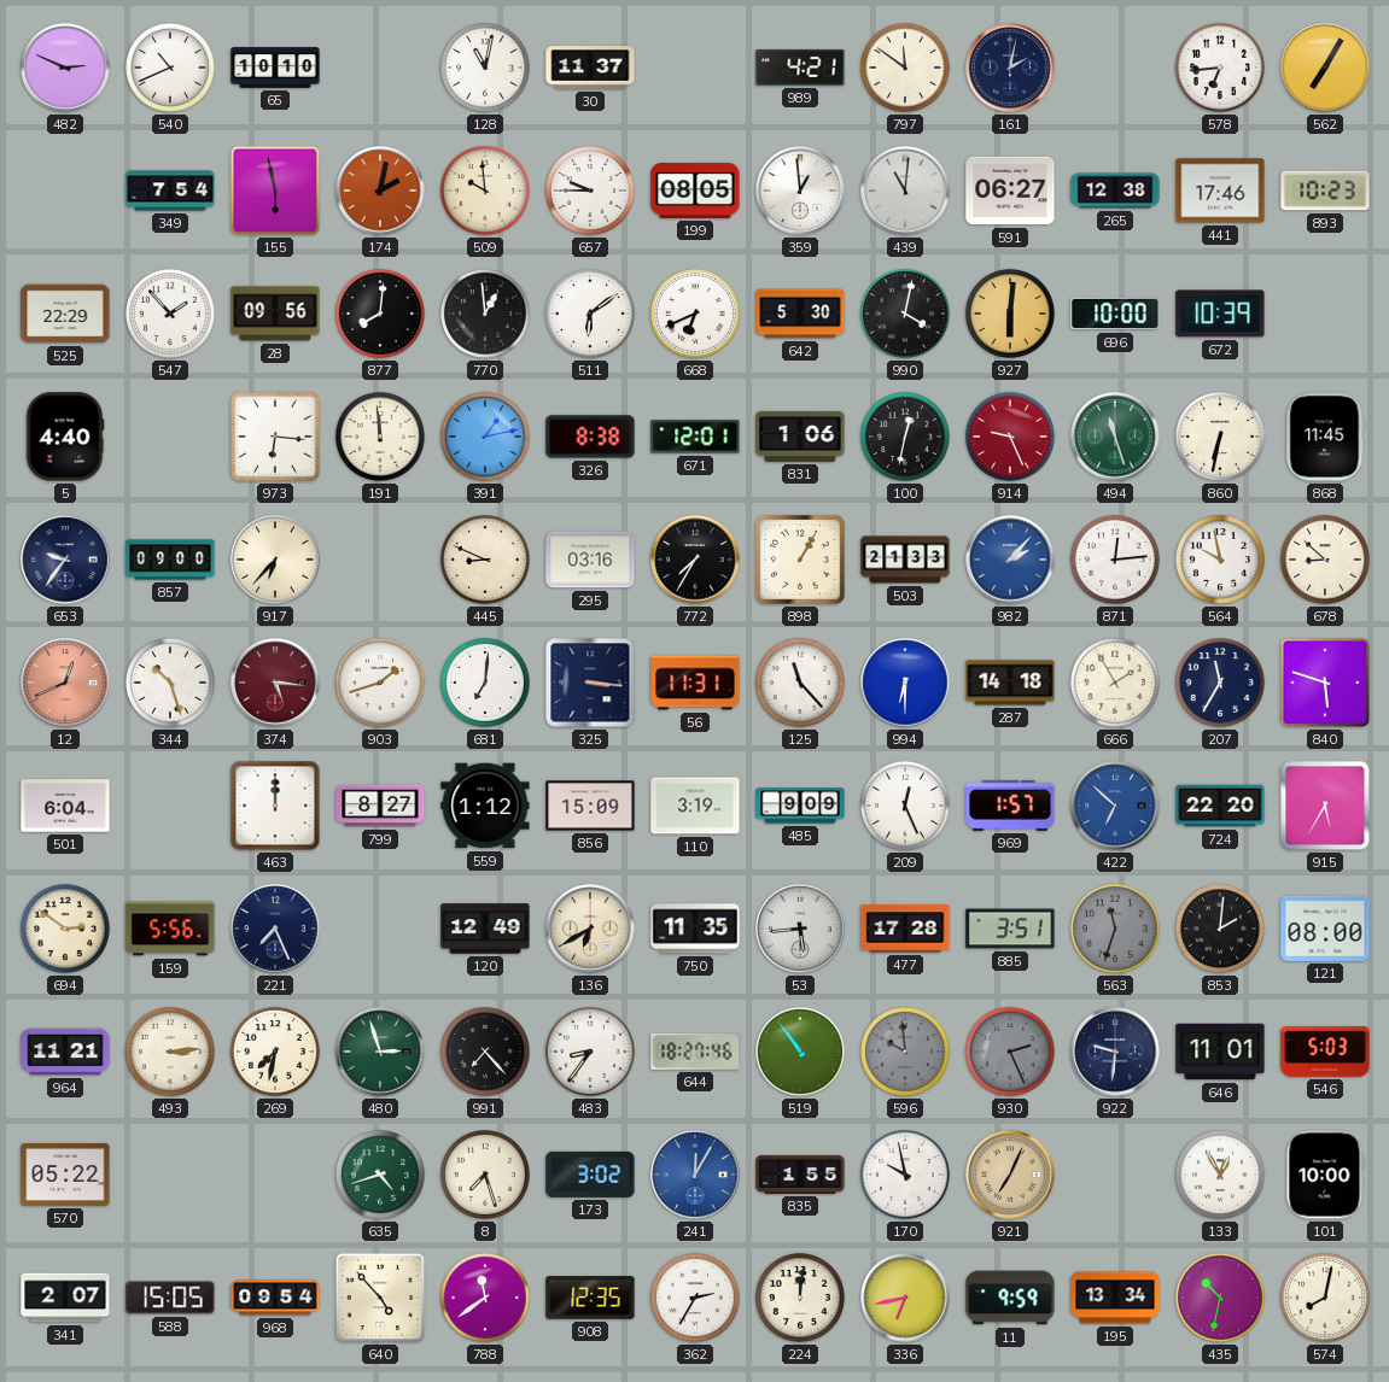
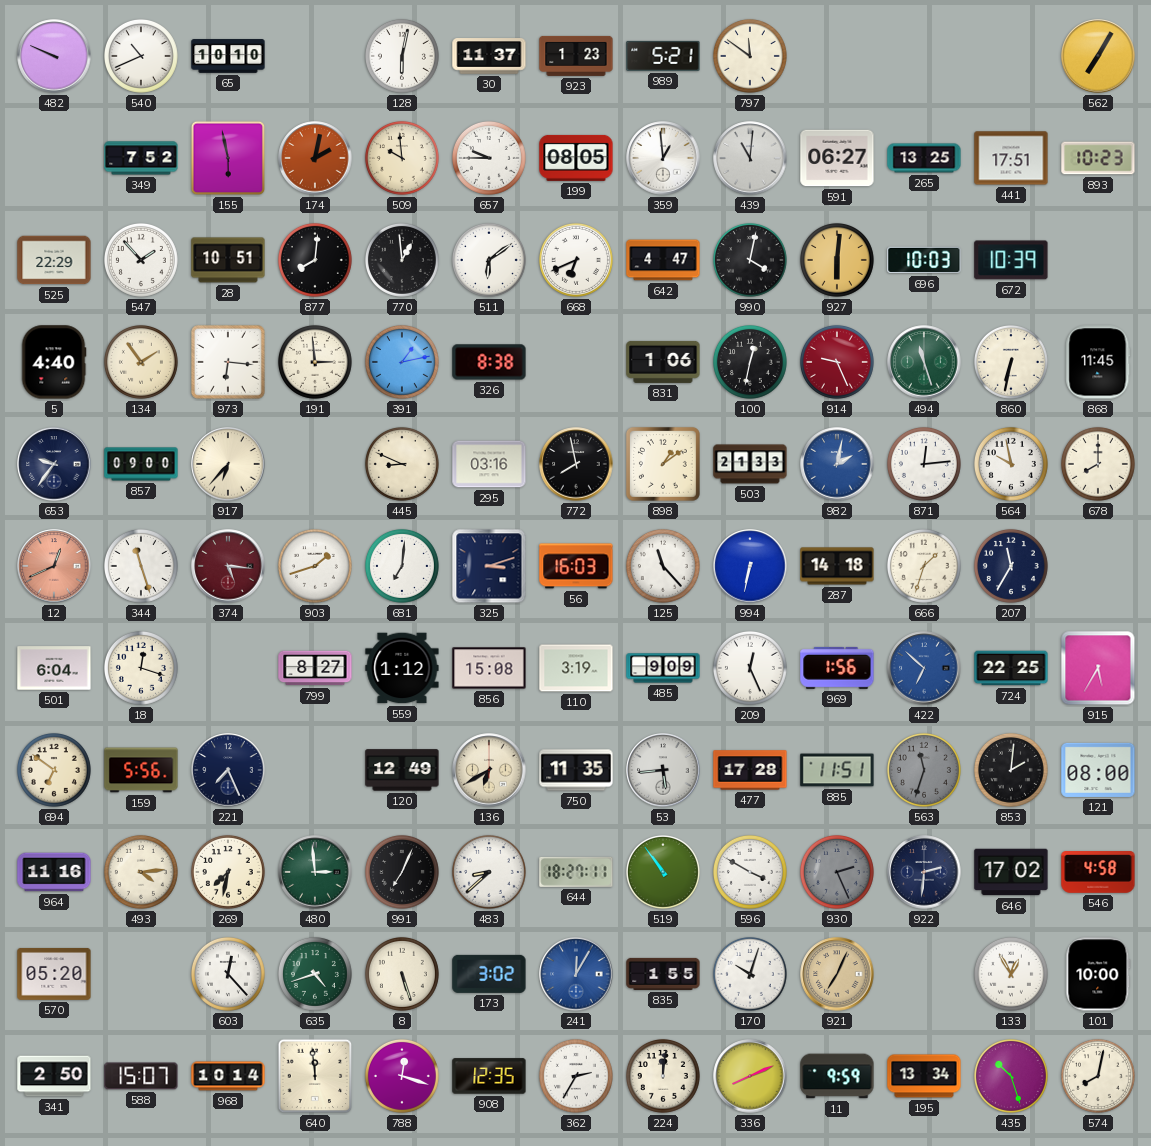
482: 2:49 -> 9:49
128: 11:02 -> 6:02
923: none -> 1:23
989: 4:21 -> 5:21
161: 2:02 -> none
578: 6:44 -> none
349: 7:54 -> 7:52
265: 12:38 -> 13:25
441: 17:46 -> 17:51
28: 09:56 -> 10:51
642: 5:30 -> 4:47
696: 10:00 -> 10:03
134: none -> 1:54
191: 11:59 -> 2:59
671: 12:01 -> none
772: 7:35 -> 7:58
898: 1:05 -> 1:09
982: 2:07 -> 2:02
678: 8:52 -> 8:00
344: 10:27 -> 11:27
325: 3:16 -> 3:12
56: 11:31 -> 16:03
994: 6:30 -> 6:32
666: 1:55 -> 1:33
840: 5:48 -> none
18: none -> 12:18
463: 12:00 -> none
856: 15:09 -> 15:08
969: 1:57 -> 1:56
724: 22:20 -> 22:25
694: 2:51 -> 6:51
885: 3:51 -> 11:51
964: 11:21 -> 11:16
493: 3:14 -> 4:14
480: 2:57 -> 2:59
991: 7:23 -> 7:04
483: 8:36 -> 8:38
644: 18:27:46 -> 18:27:11
596: 9:59 -> 3:50
596 dial: grey -> white
922: 9:31 -> 2:31
646: 11:01 -> 17:02
546: 5:03 -> 4:58
570: 05:22 -> 05:20
603: none -> 12:23
8: 7:27 -> 5:27
170: 9:58 -> 10:03
341: 2:07 -> 2:50
588: 15:05 -> 15:07
968: 09:54 -> 10:14
640: 4:53 -> 11:59
788: 11:39 -> 12:18
336: 6:43 -> 8:11
435: 10:32 -> 10:27
